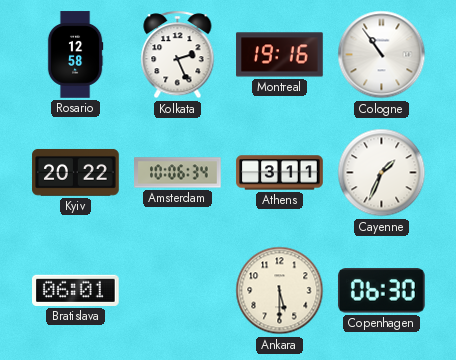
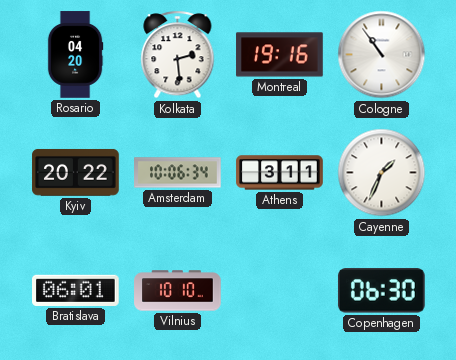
Rosario: 12:58 -> 04:20
Kolkata: 2:26 -> 2:29
Vilnius: none -> 10:10
Ankara: 5:30 -> none
